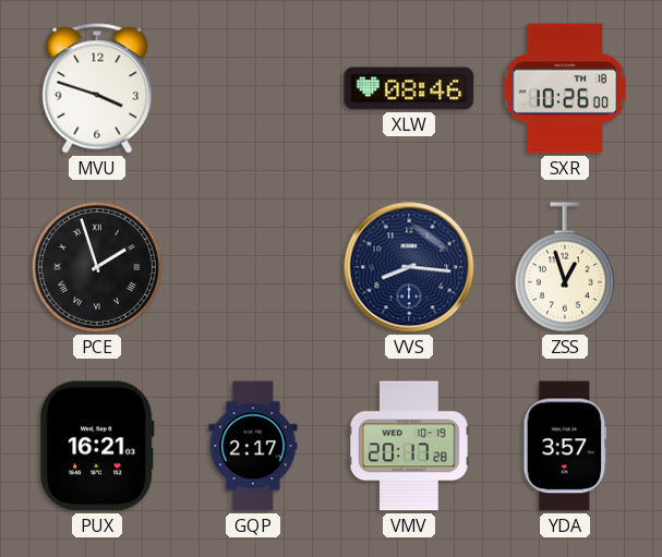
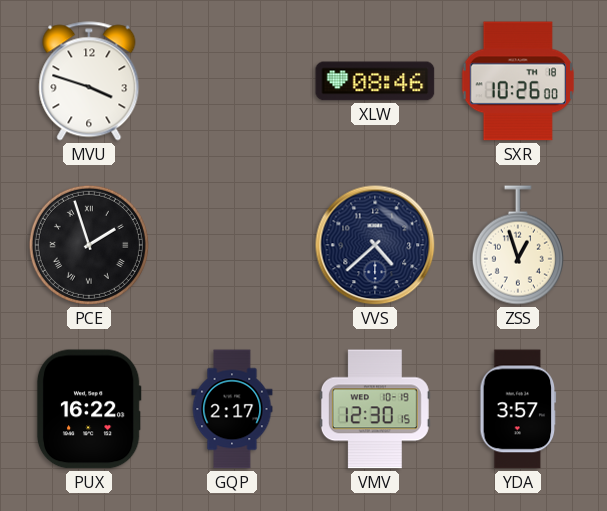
VVS: 8:16 -> 4:38
PUX: 16:21 -> 16:22
VMV: 20:17 -> 12:30
